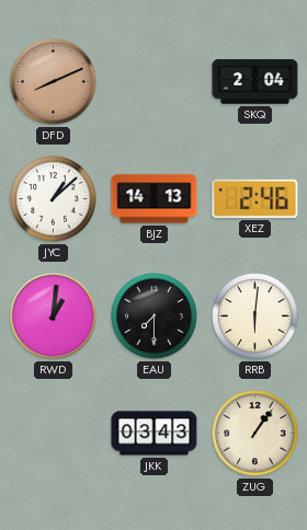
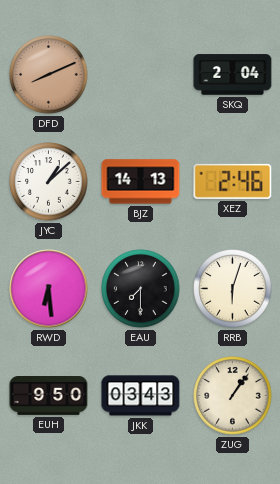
RWD: 1:01 -> 6:29
RRB: 6:01 -> 6:03
EUH: none -> 9:50
